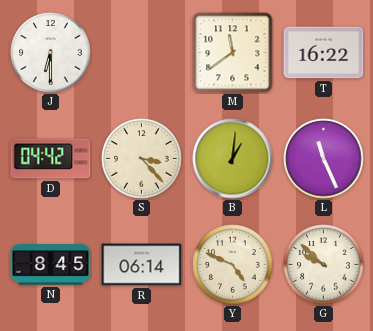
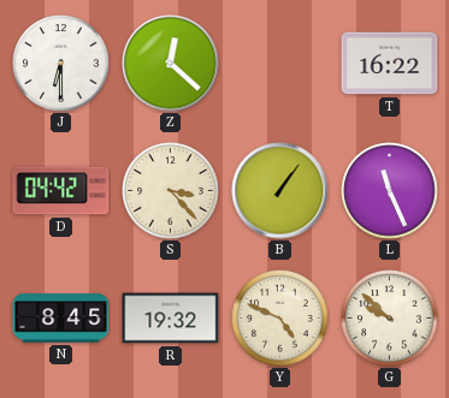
Z: none -> 12:22
M: 11:39 -> none
B: 1:01 -> 1:06
R: 06:14 -> 19:32
